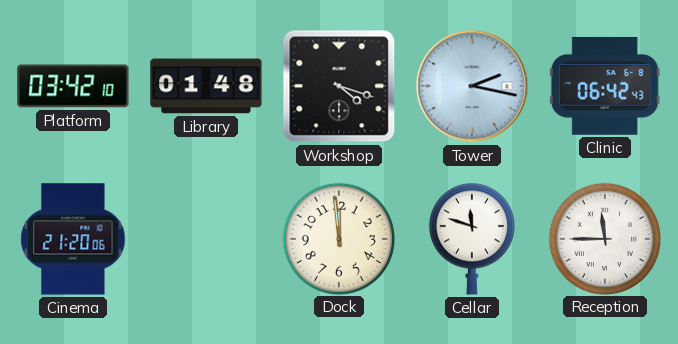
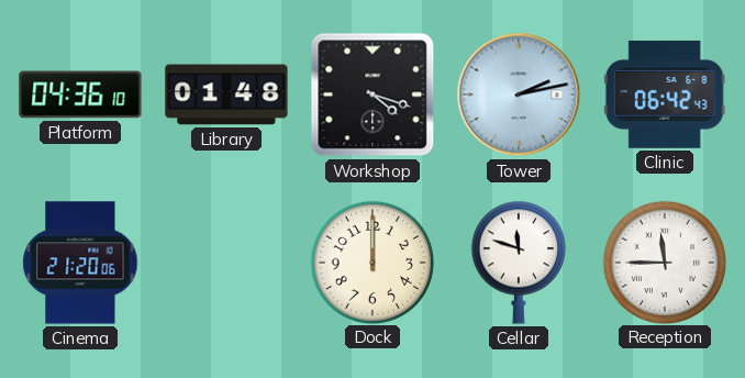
Platform: 03:42 -> 04:36
Tower: 2:17 -> 2:13
Dock: 11:59 -> 12:00
